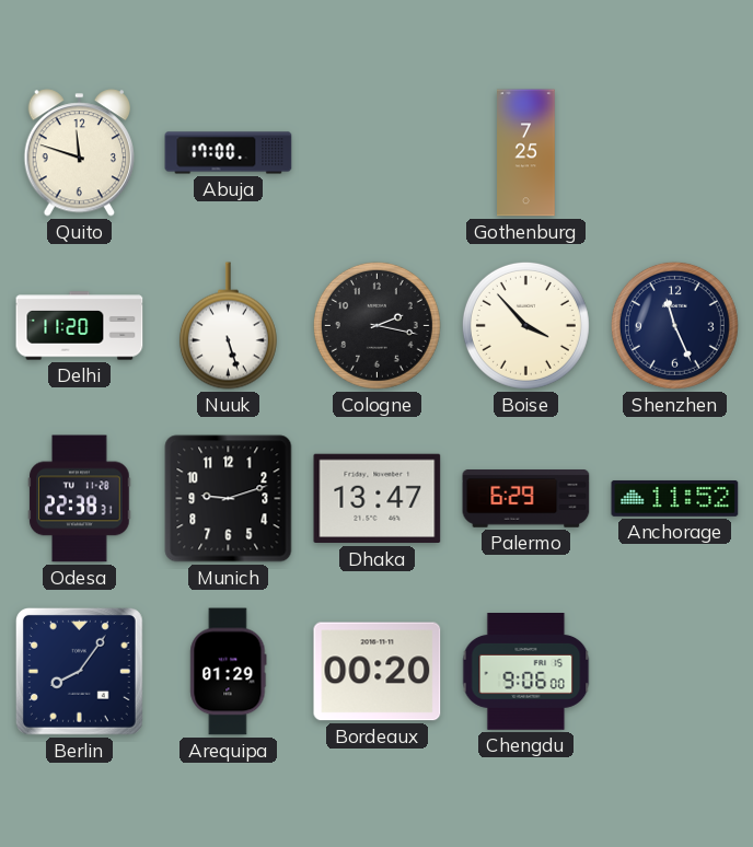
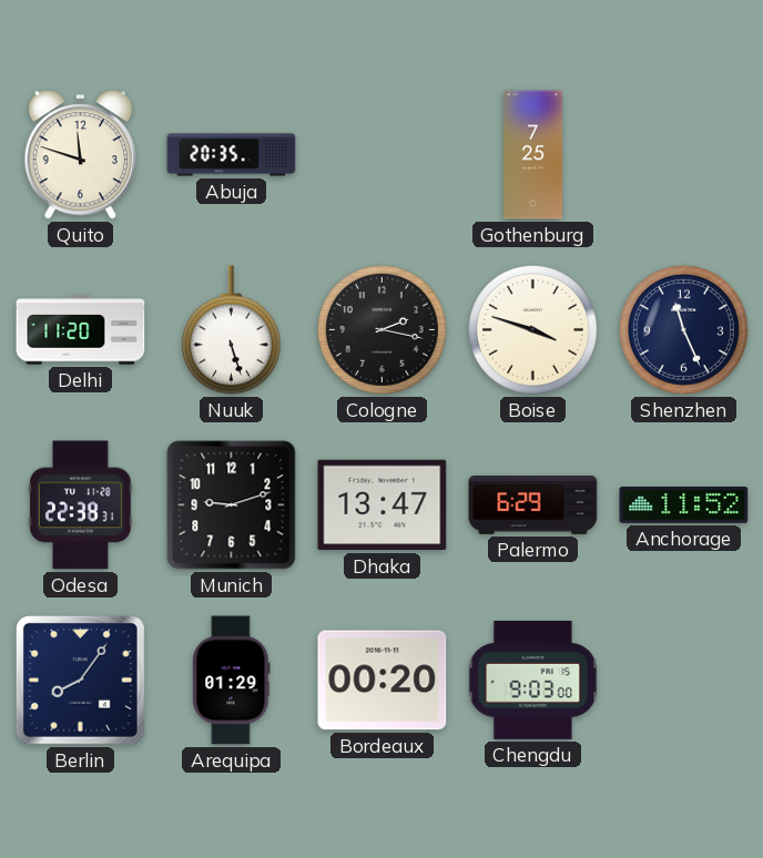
Abuja: 17:00 -> 20:35
Boise: 3:53 -> 3:48
Chengdu: 9:06 -> 9:03
